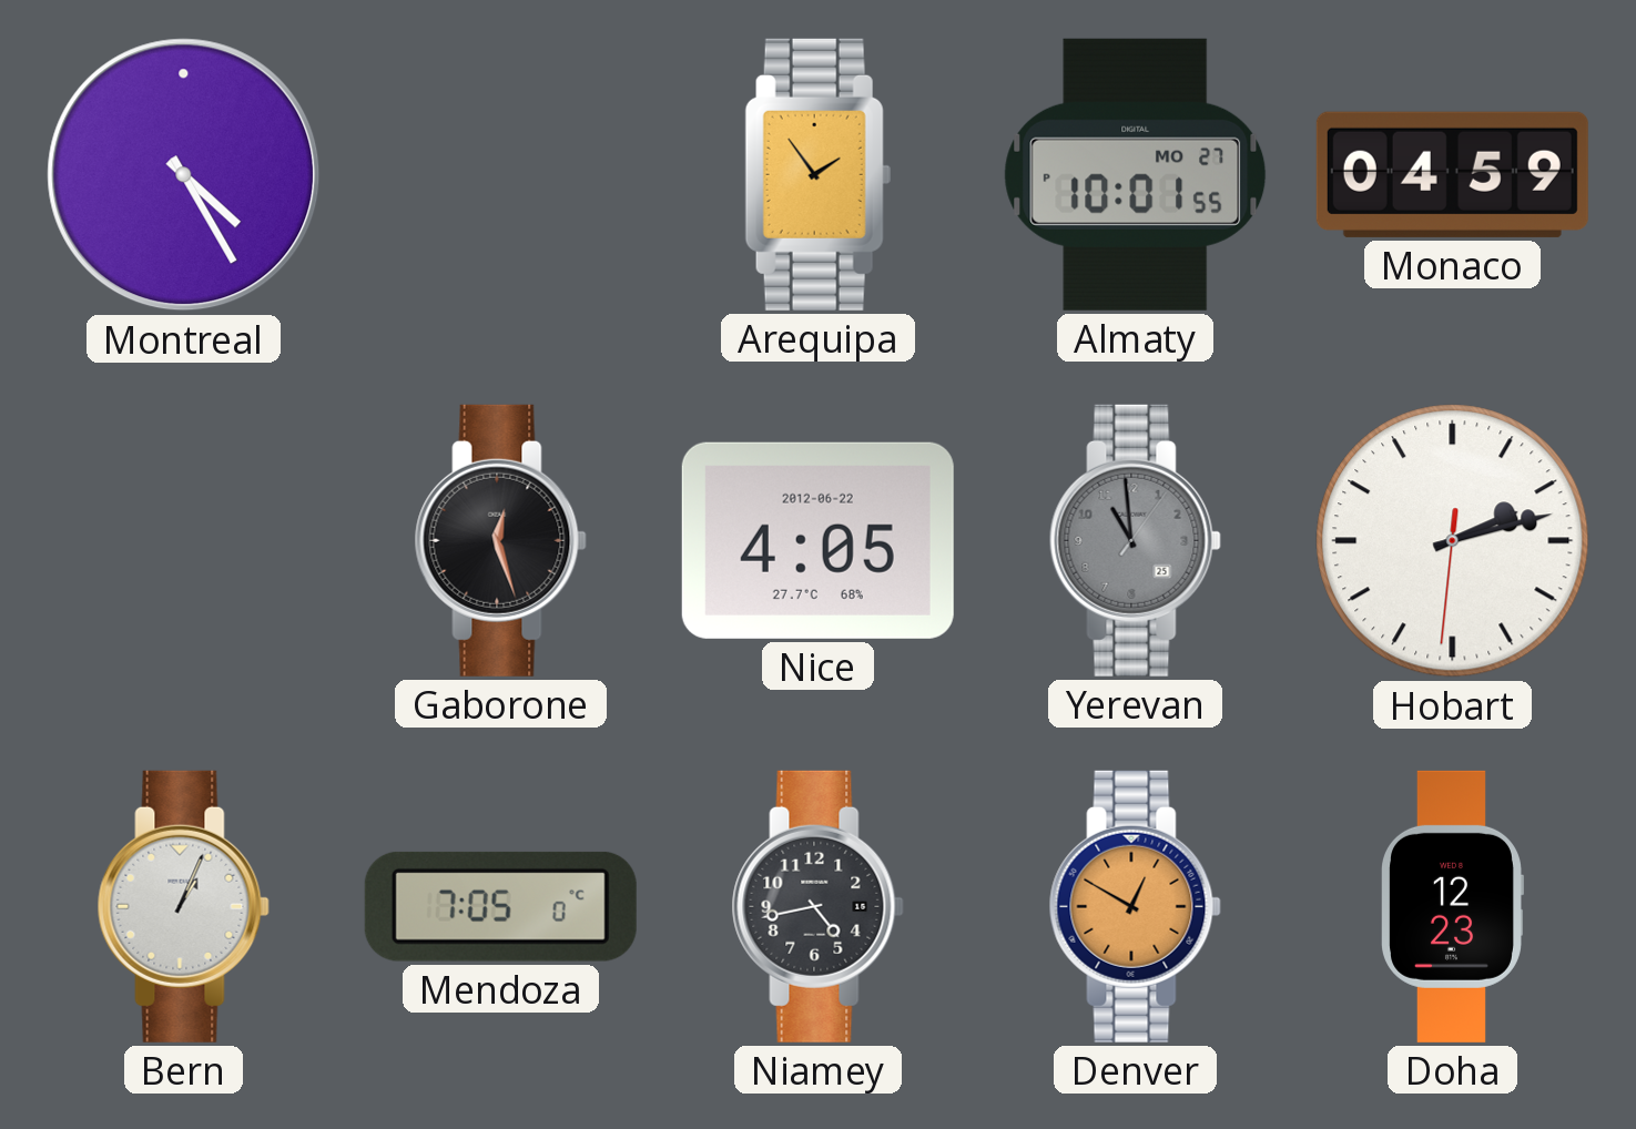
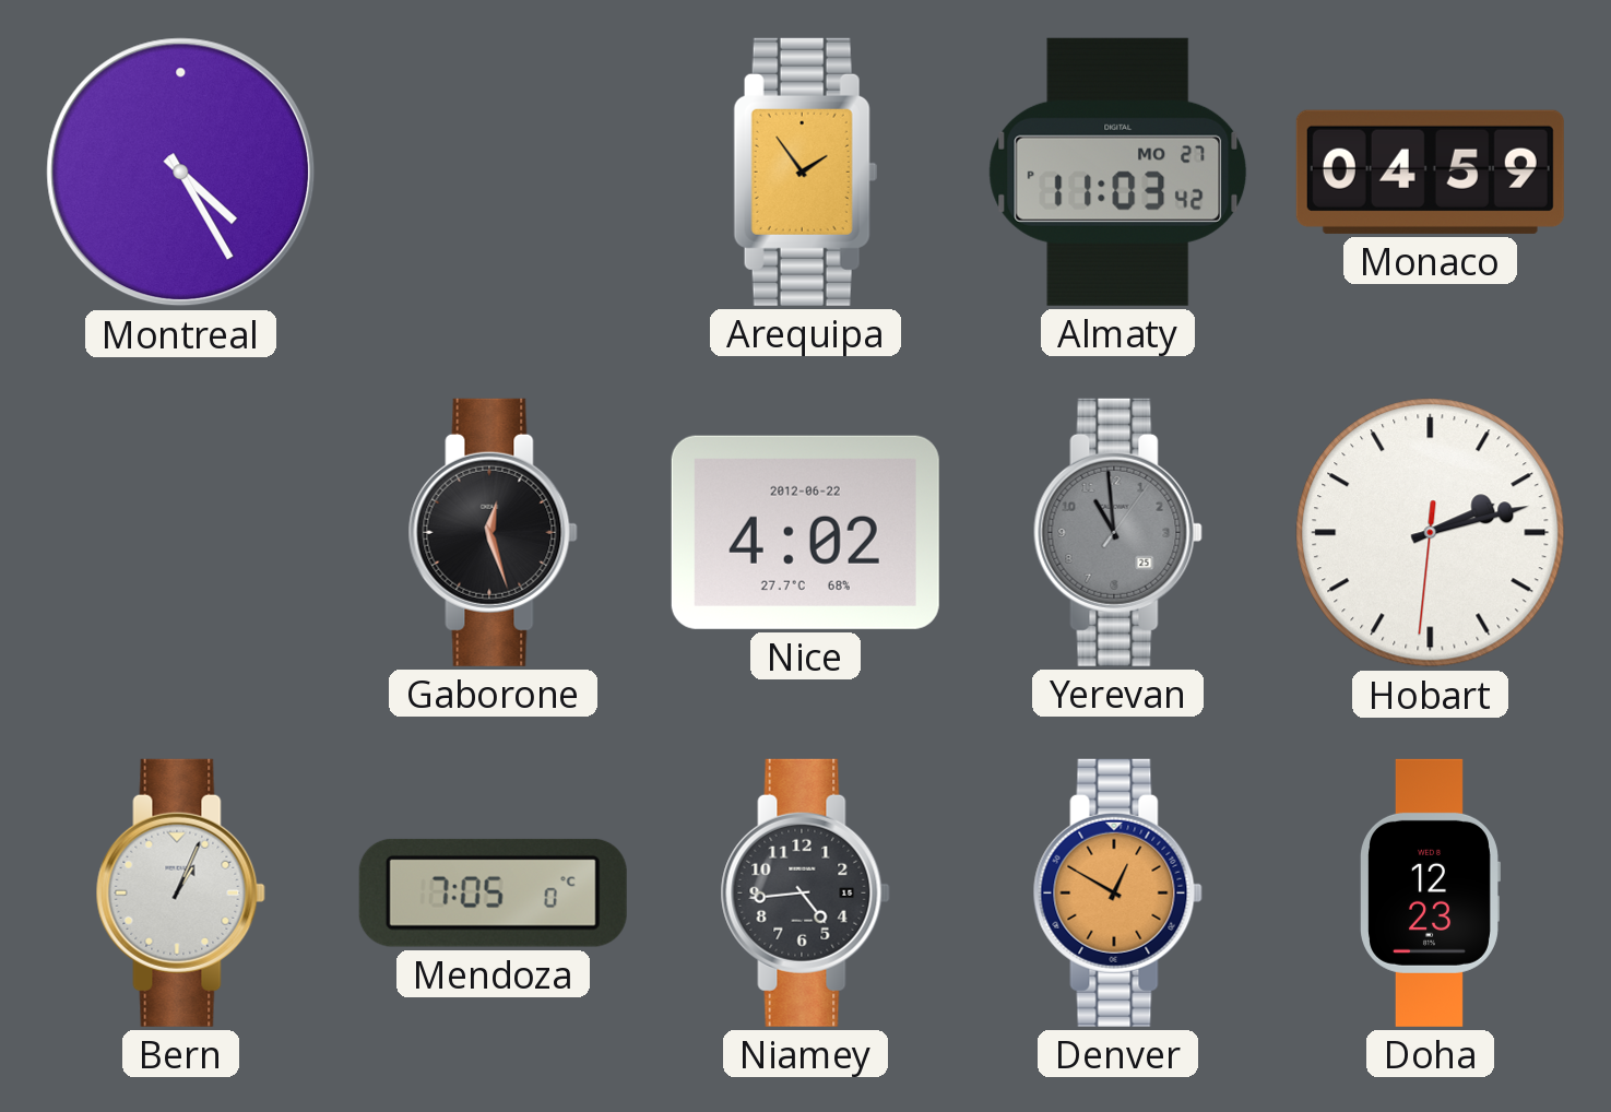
Almaty: 10:01 -> 11:03
Nice: 4:05 -> 4:02
Niamey: 4:43 -> 4:44
